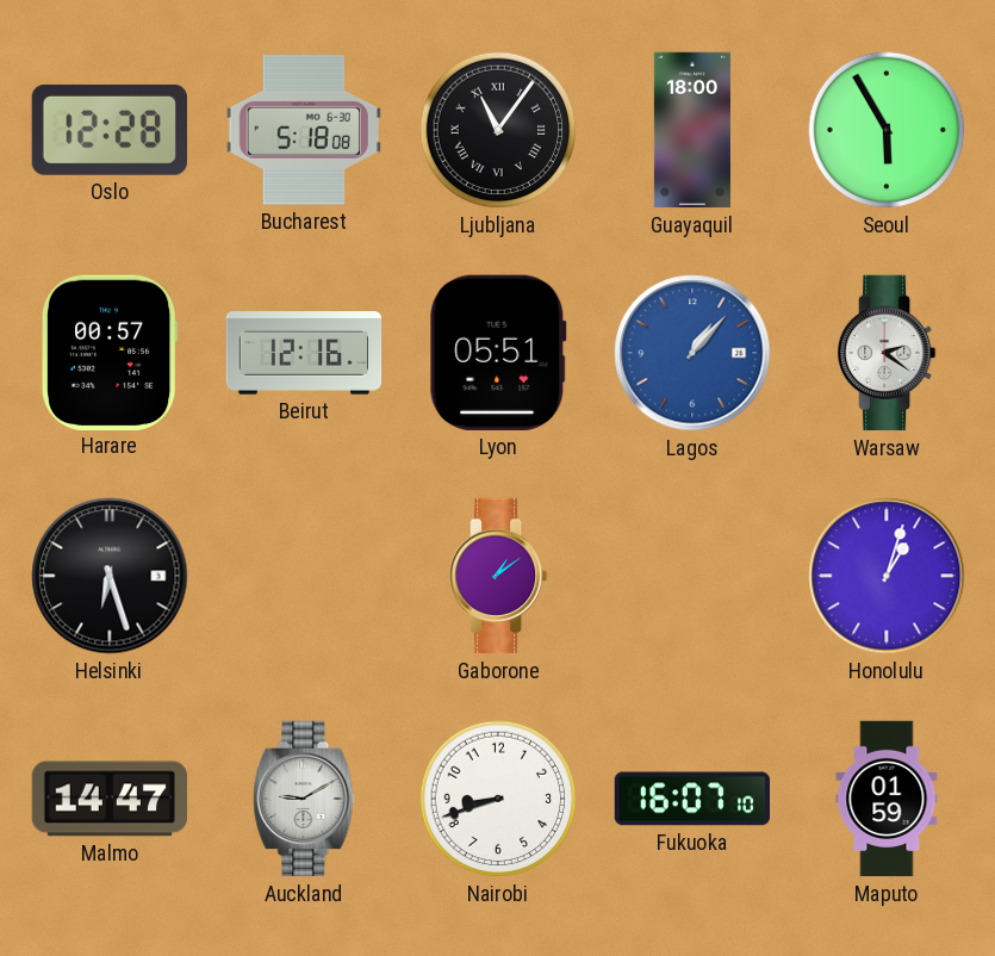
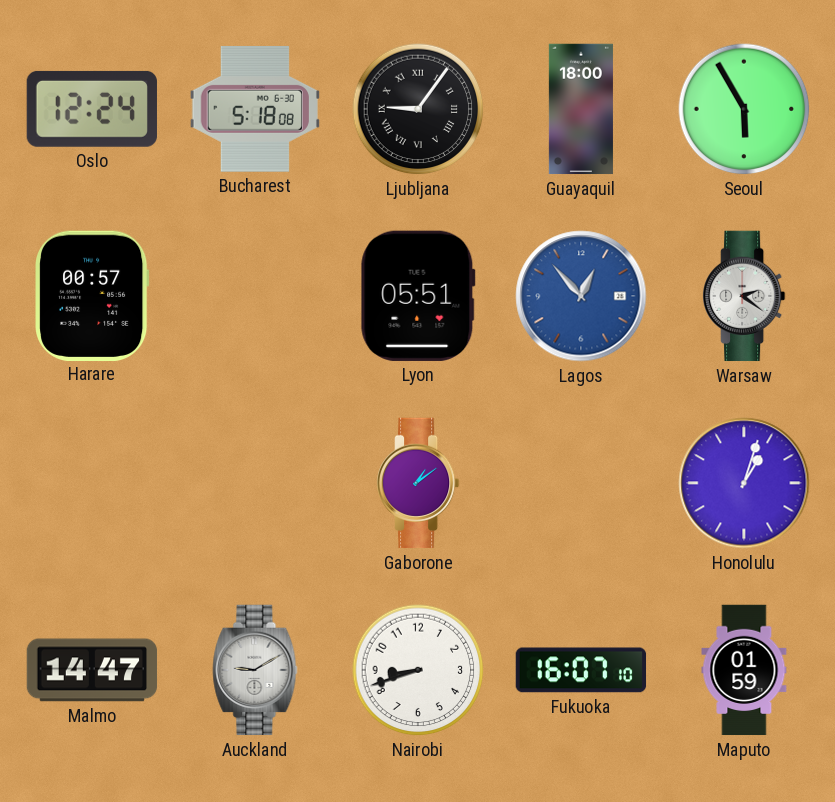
Oslo: 12:28 -> 12:24
Ljubljana: 11:06 -> 9:06
Beirut: 12:16 -> none
Lagos: 1:07 -> 12:53
Helsinki: 6:27 -> none
